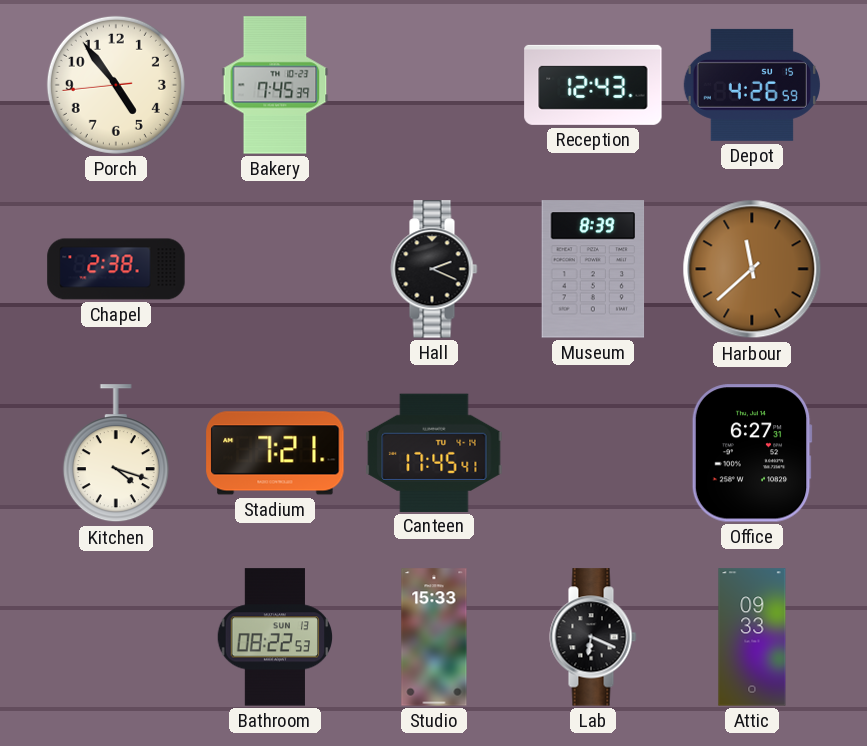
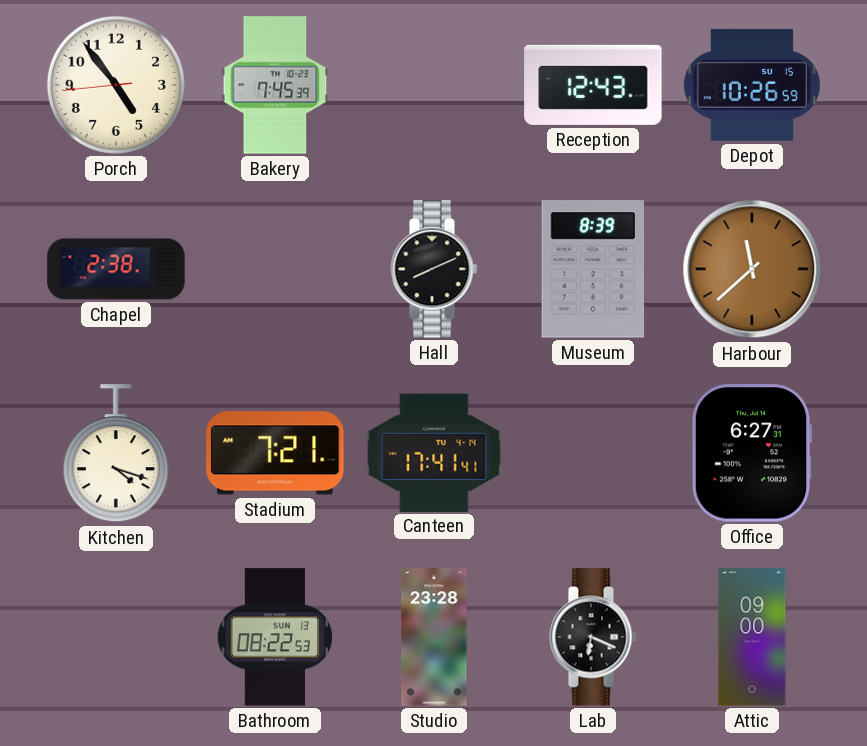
Depot: 4:26 -> 10:26
Hall: 2:19 -> 8:11
Canteen: 17:45 -> 17:41
Studio: 15:33 -> 23:28
Attic: 09:33 -> 09:00
